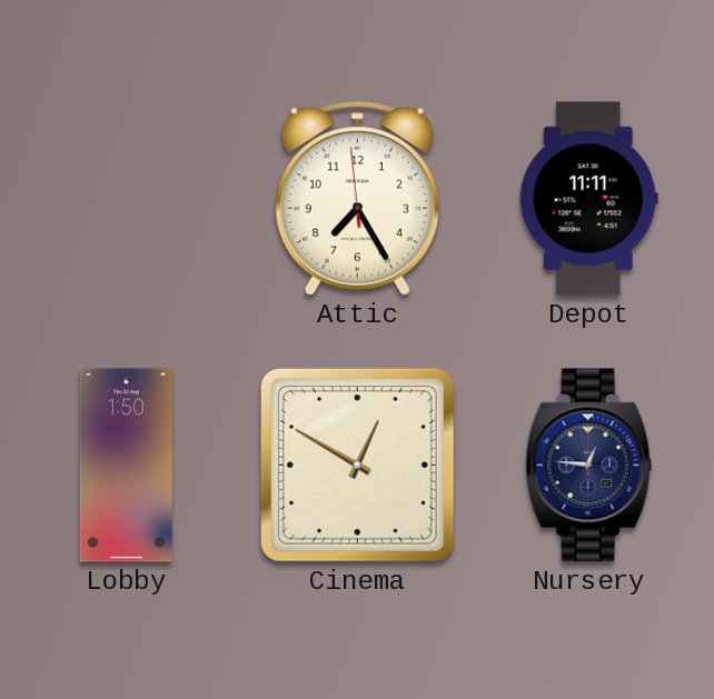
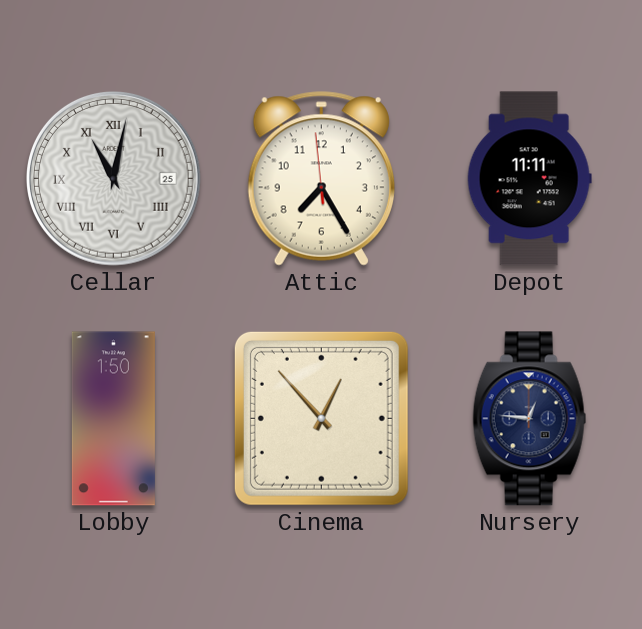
Cellar: none -> 11:02
Cinema: 12:50 -> 12:53
